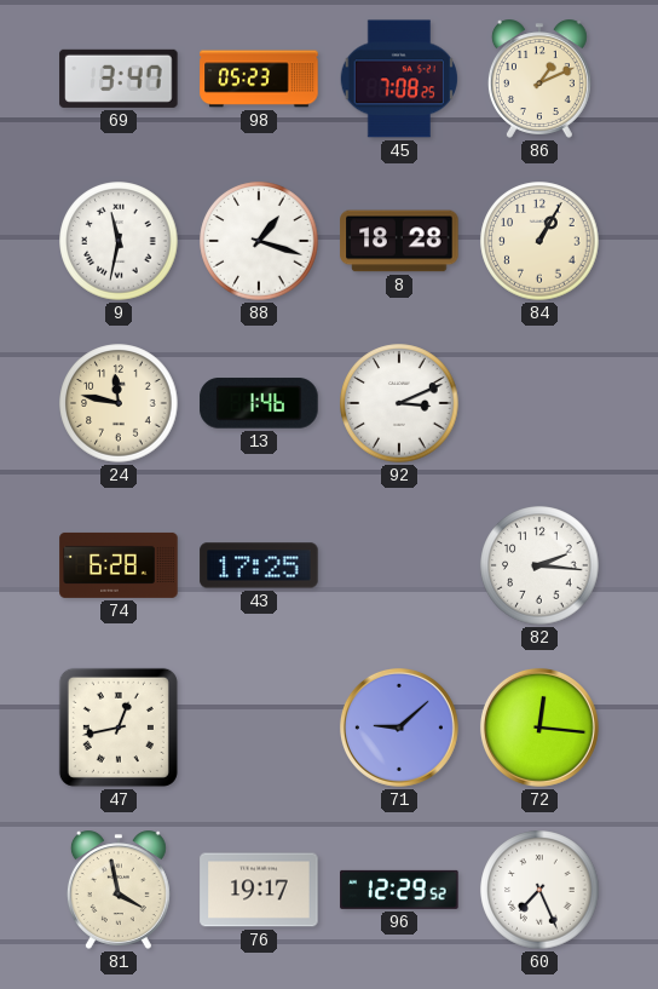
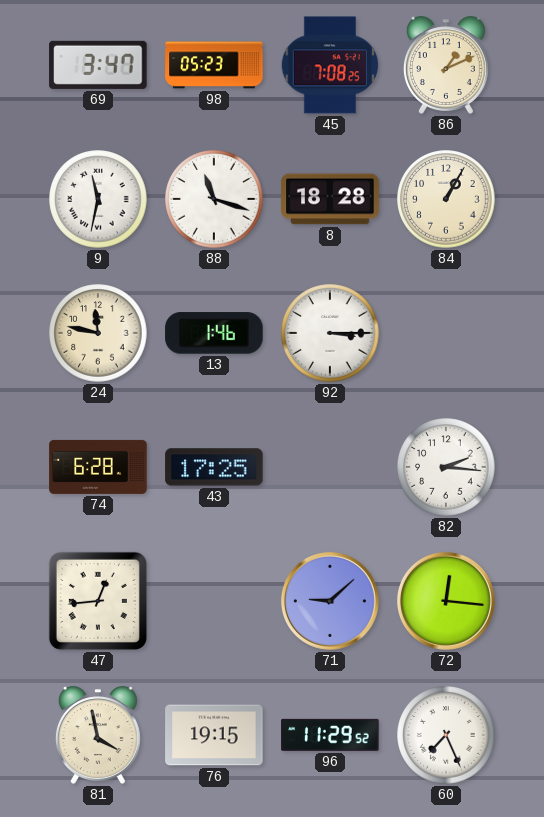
88: 1:18 -> 11:18
92: 3:11 -> 3:15
47: 12:43 -> 12:44
76: 19:17 -> 19:15
96: 12:29 -> 11:29
